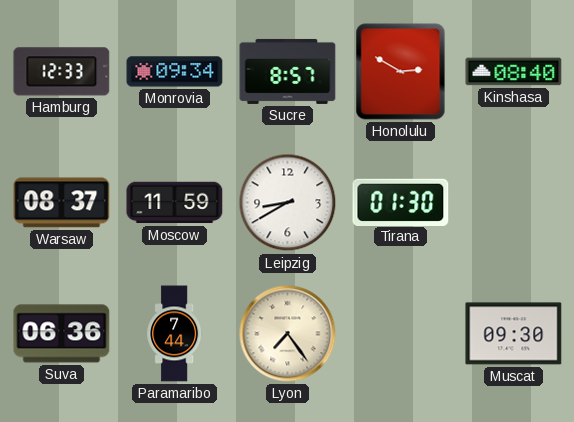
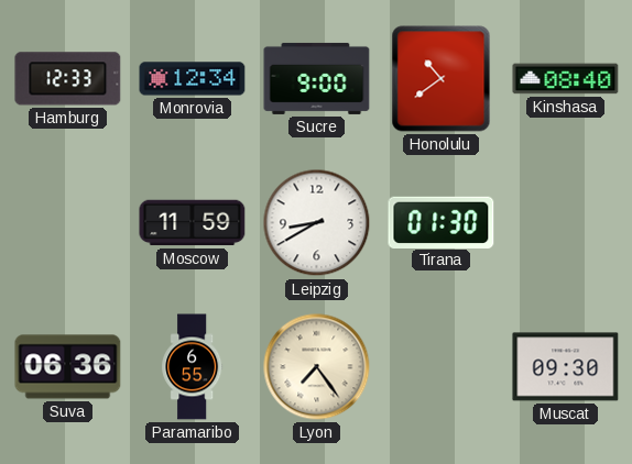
Monrovia: 09:34 -> 12:34
Sucre: 8:57 -> 9:00
Honolulu: 2:50 -> 10:39
Warsaw: 08:37 -> none
Paramaribo: 7:44 -> 6:55
